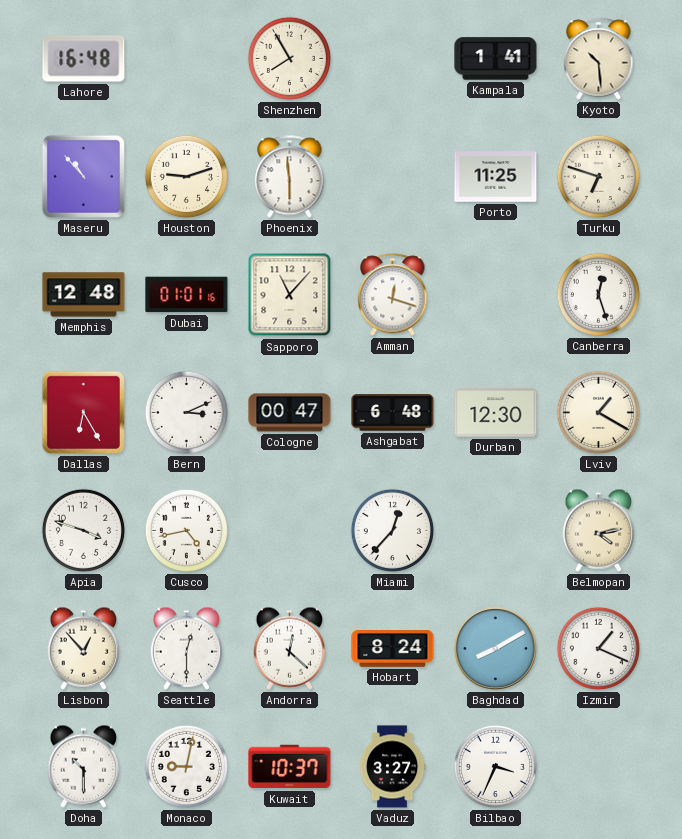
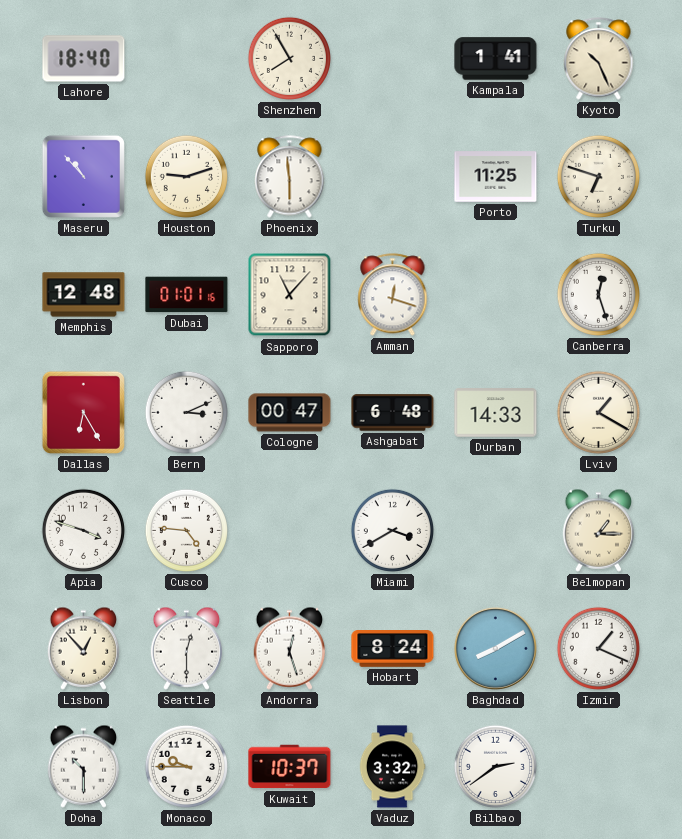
Lahore: 16:48 -> 18:40
Kyoto: 10:29 -> 10:26
Durban: 12:30 -> 14:33
Cusco: 4:43 -> 4:46
Miami: 12:37 -> 3:40
Belmopan: 4:13 -> 1:15
Andorra: 12:22 -> 12:27
Monaco: 9:02 -> 9:45
Vaduz: 3:27 -> 3:32
Bilbao: 3:34 -> 2:39
